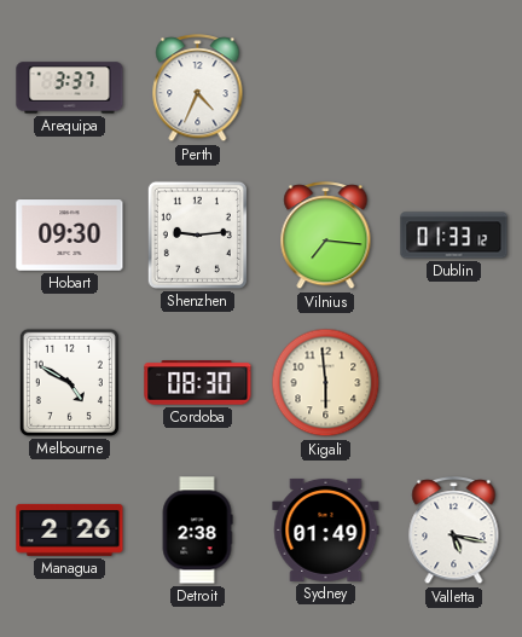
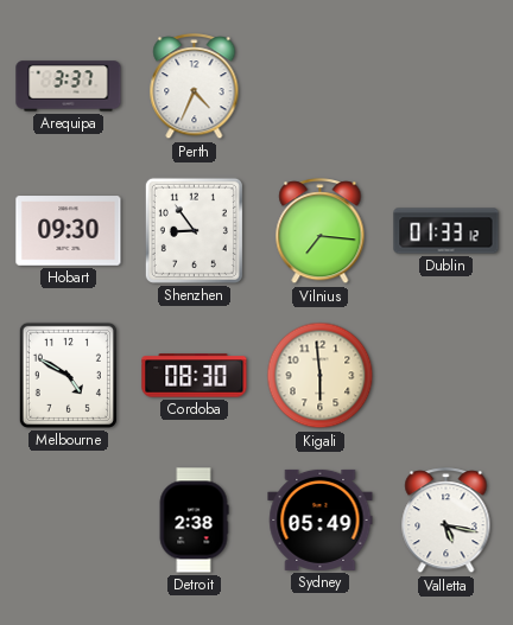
Shenzhen: 9:14 -> 8:54
Managua: 2:26 -> none
Sydney: 01:49 -> 05:49
